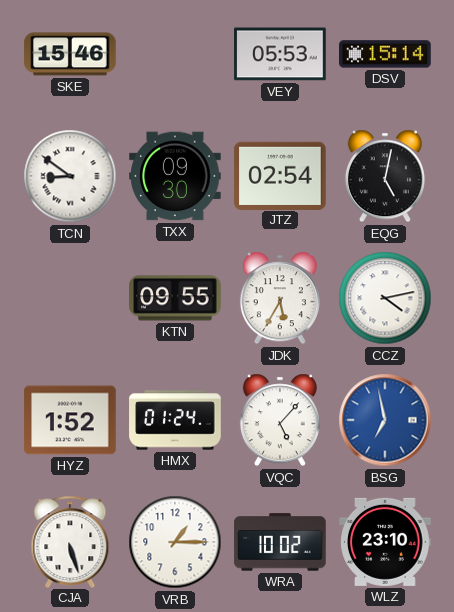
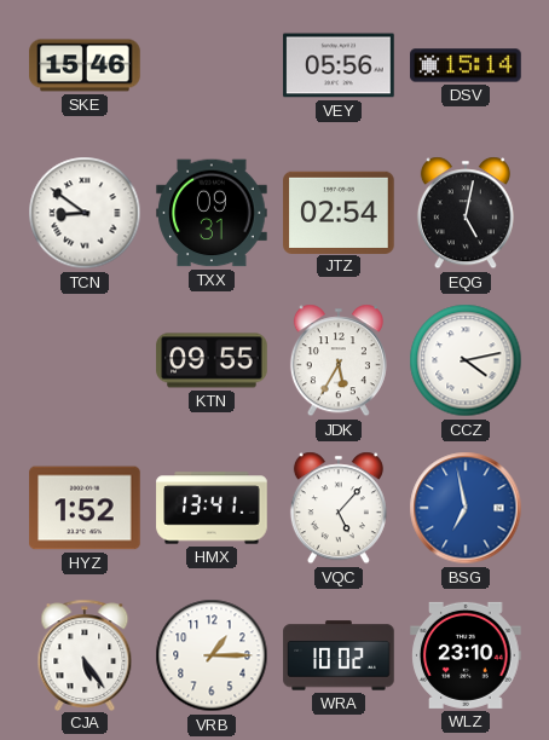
VEY: 05:53 -> 05:56
TXX: 09:30 -> 09:31
HMX: 01:24 -> 13:41
CJA: 5:27 -> 5:24
